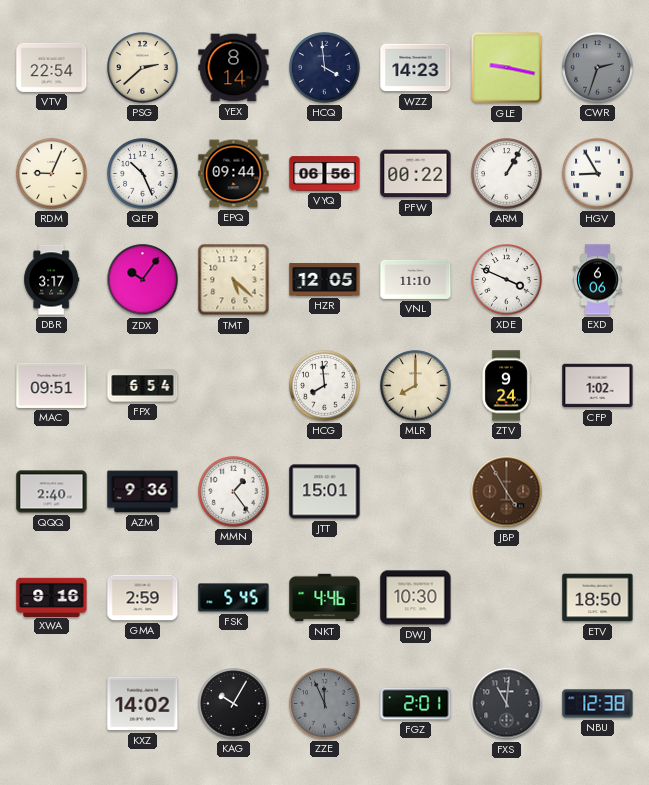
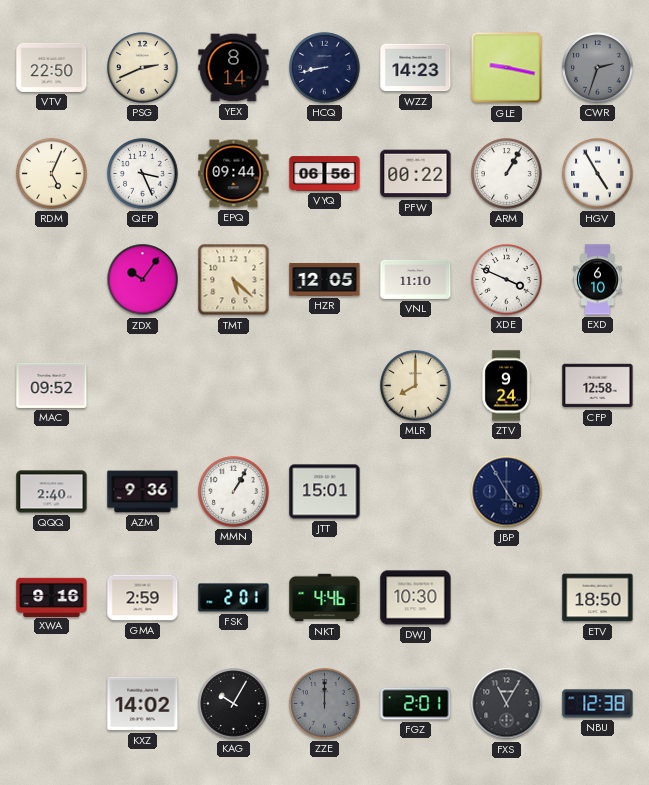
VTV: 22:54 -> 22:50
PSG: 2:38 -> 2:41
HCQ: 3:59 -> 8:43
RDM: 9:04 -> 5:04
QEP: 10:26 -> 3:26
HGV: 8:55 -> 4:55
DBR: 3:17 -> none
EXD: 6:06 -> 6:10
MAC: 09:51 -> 09:52
FPX: 6:54 -> none
HCG: 7:59 -> none
CFP: 1:02 -> 12:58
MMN: 1:24 -> 1:05
JBP dial: brown -> navy
FSK: 5:45 -> 2:01
ZZE: 11:56 -> 12:00
FXS: 11:01 -> 11:05
